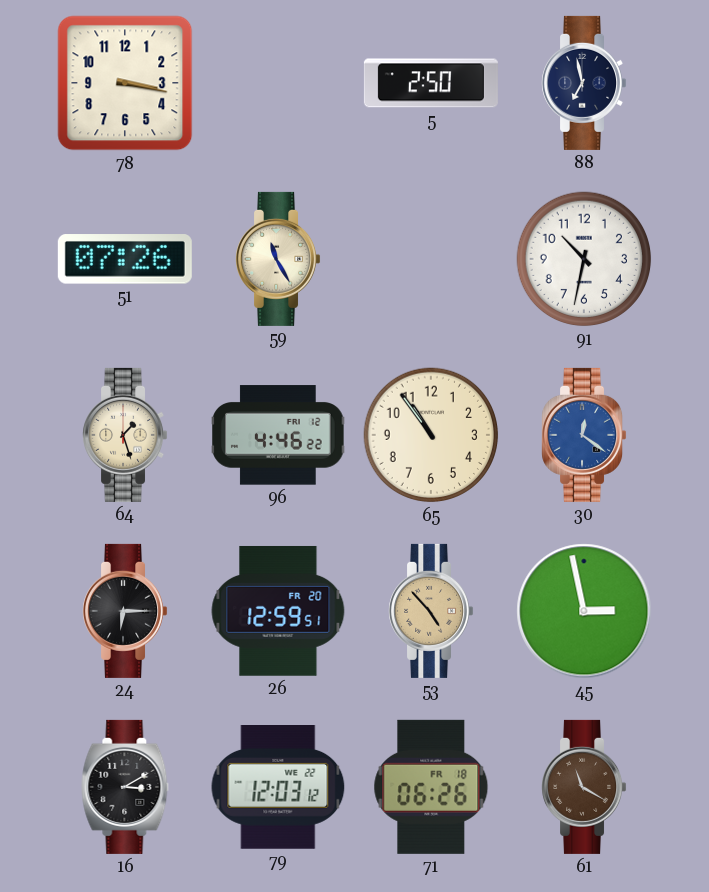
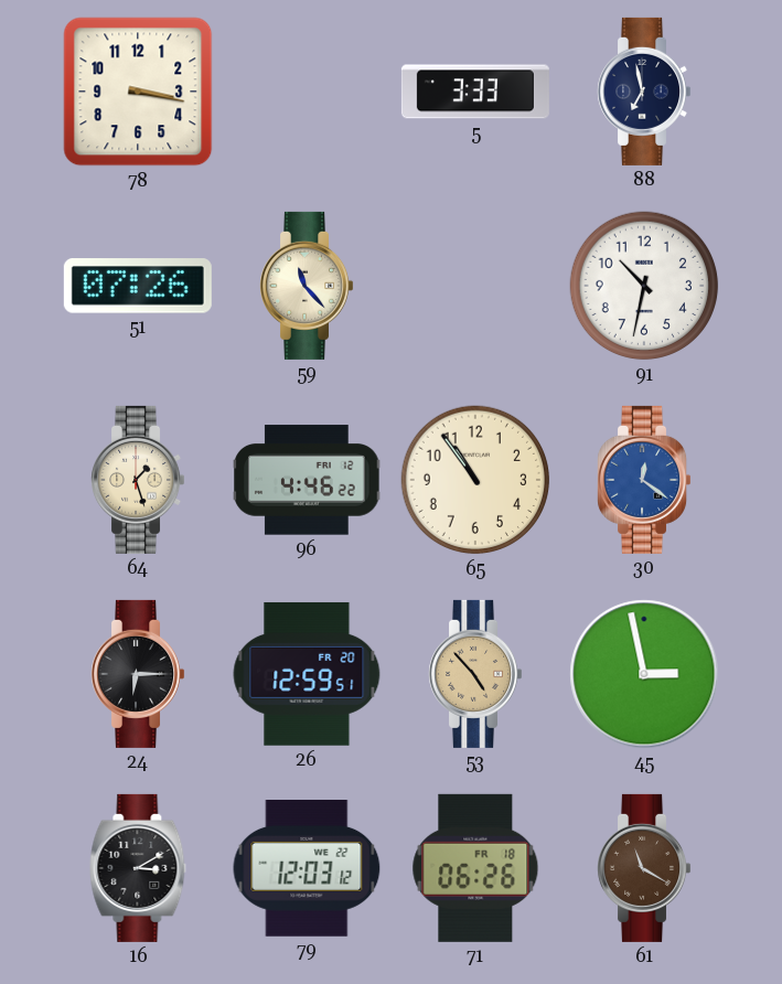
5: 2:50 -> 3:33
59: 11:25 -> 11:23
